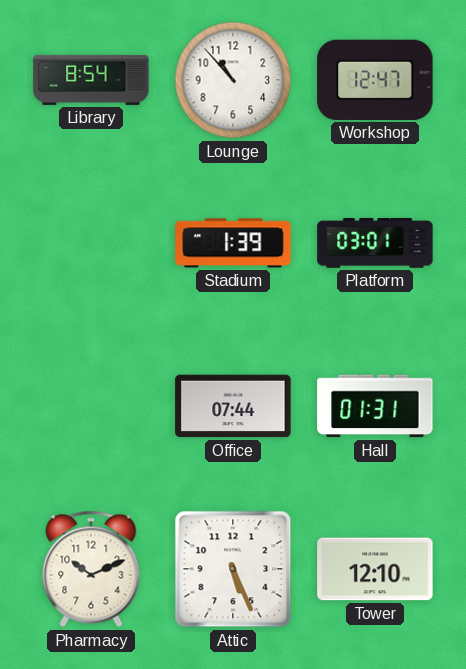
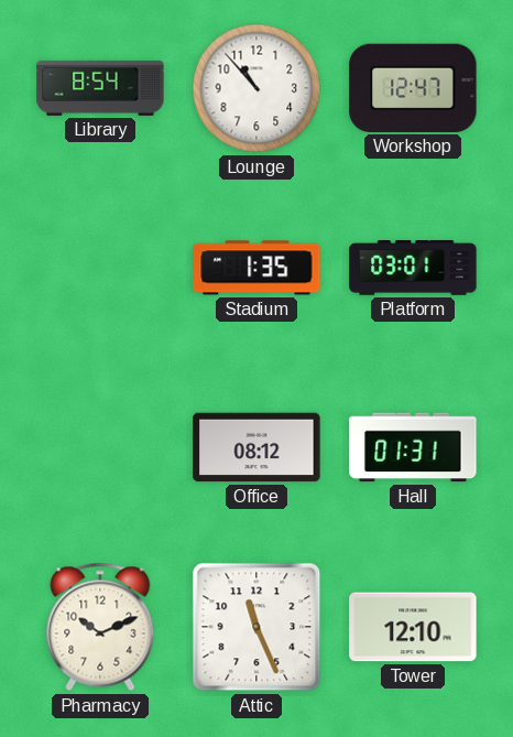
Stadium: 1:39 -> 1:35
Office: 07:44 -> 08:12
Attic: 5:26 -> 11:26
